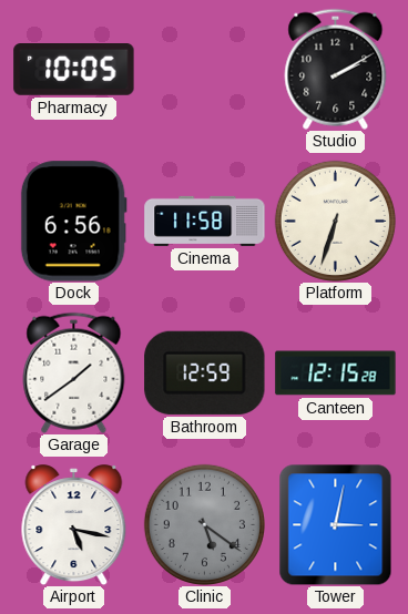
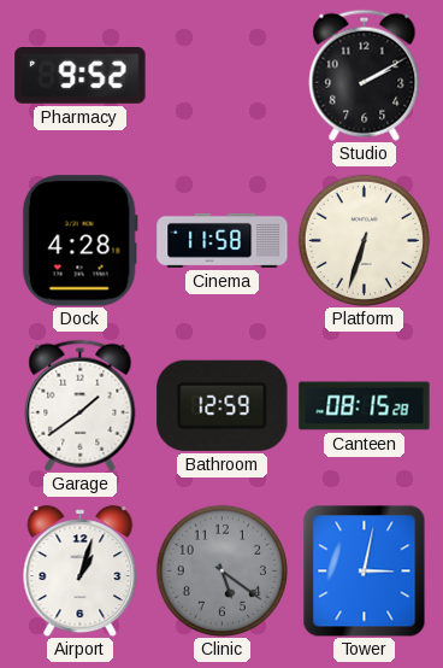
Pharmacy: 10:05 -> 9:52
Dock: 6:56 -> 4:28
Canteen: 12:15 -> 08:15
Airport: 5:17 -> 1:03
